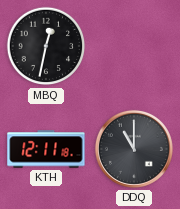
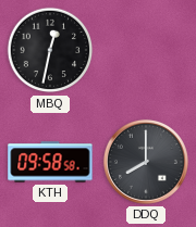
KTH: 12:11 -> 09:58
DDQ: 11:00 -> 8:00
